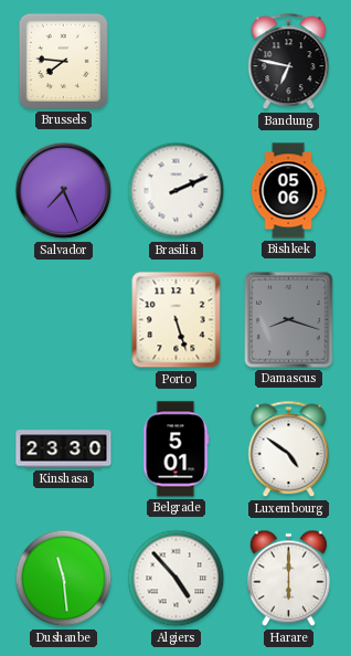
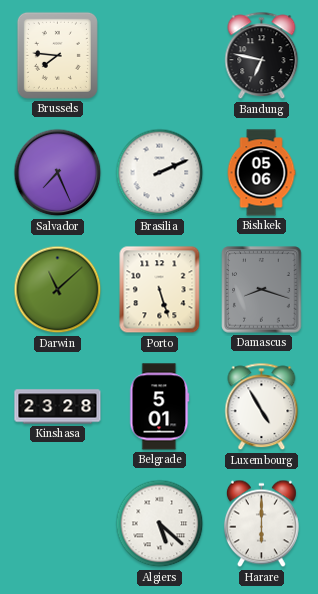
Darwin: none -> 11:08
Kinshasa: 23:30 -> 23:28
Luxembourg: 4:51 -> 4:55
Dushanbe: 11:29 -> none
Algiers: 4:53 -> 5:22
